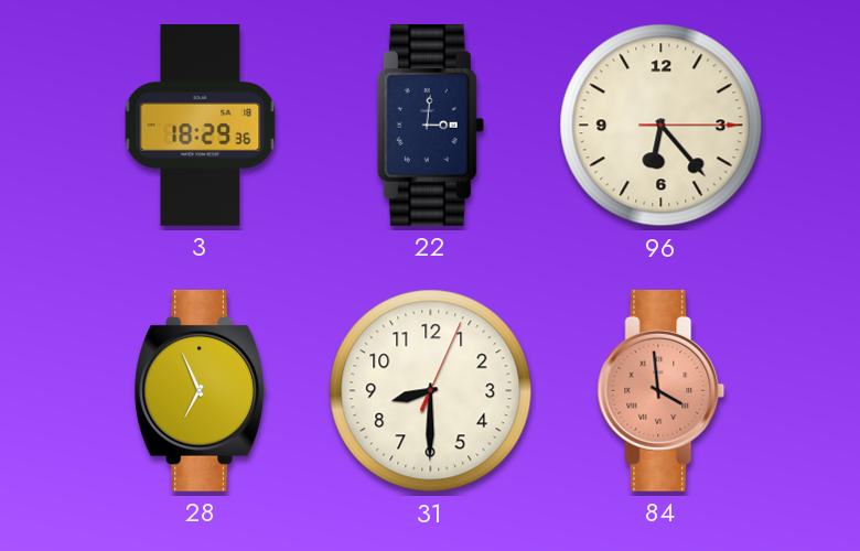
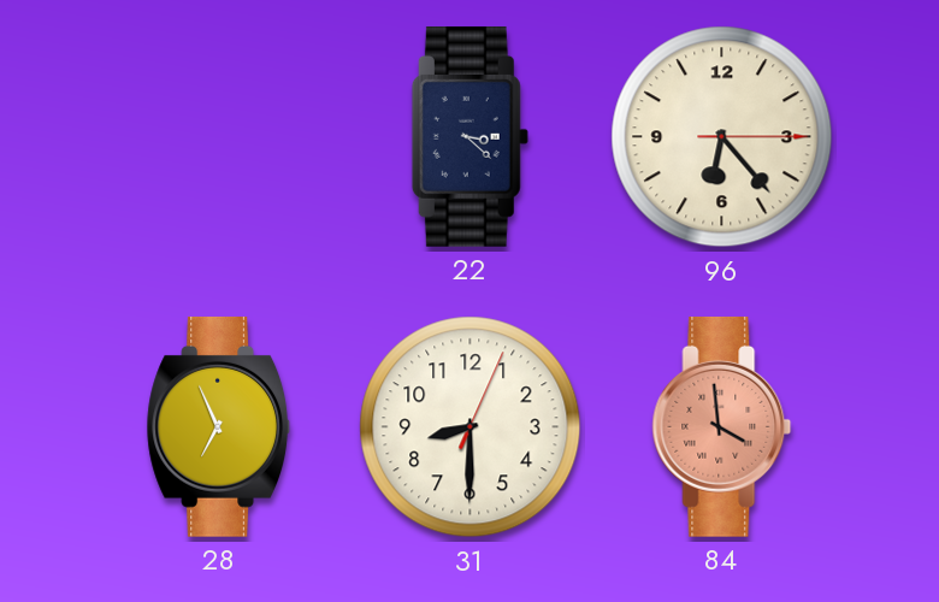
3: 18:29 -> none
22: 3:01 -> 3:22
